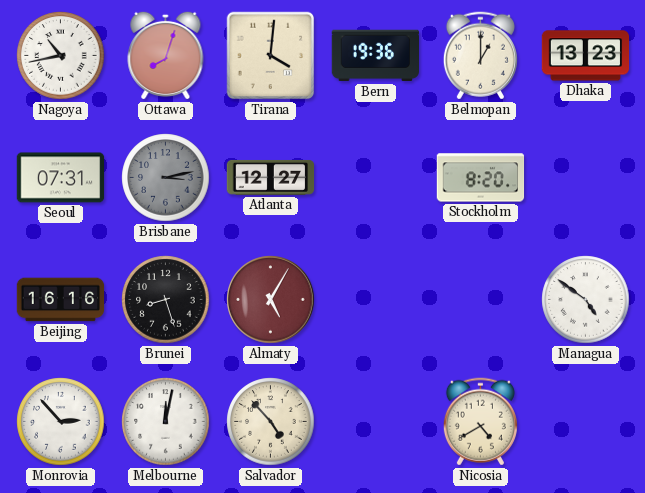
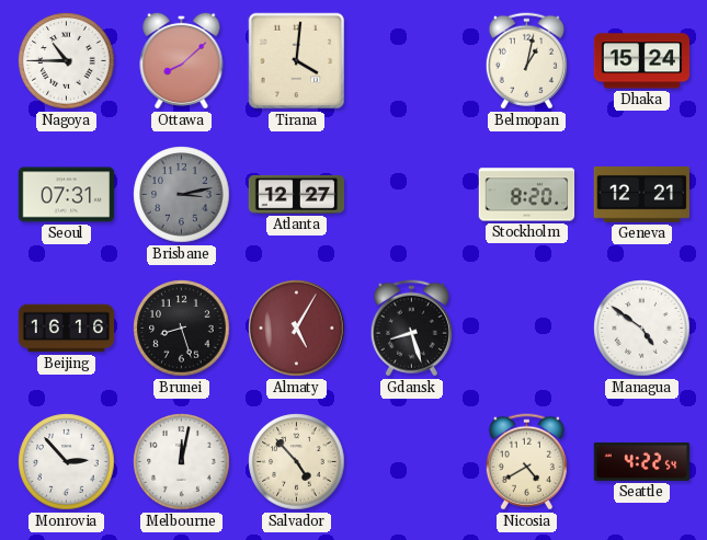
Nagoya: 10:43 -> 10:45
Ottawa: 8:03 -> 8:08
Bern: 19:36 -> none
Belmopan: 1:00 -> 1:02
Dhaka: 13:23 -> 15:24
Geneva: none -> 12:21
Gdansk: none -> 8:27
Seattle: none -> 4:22
